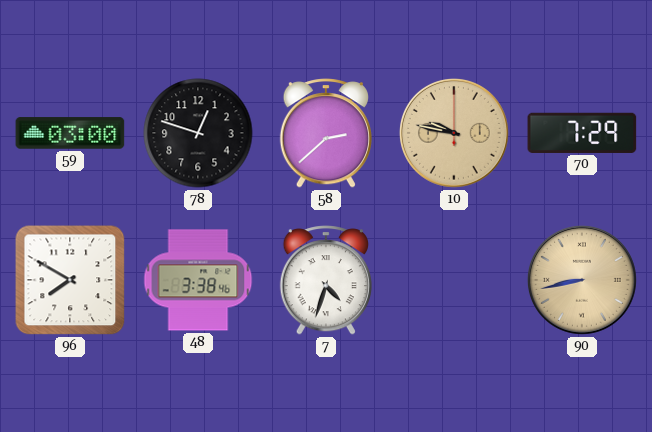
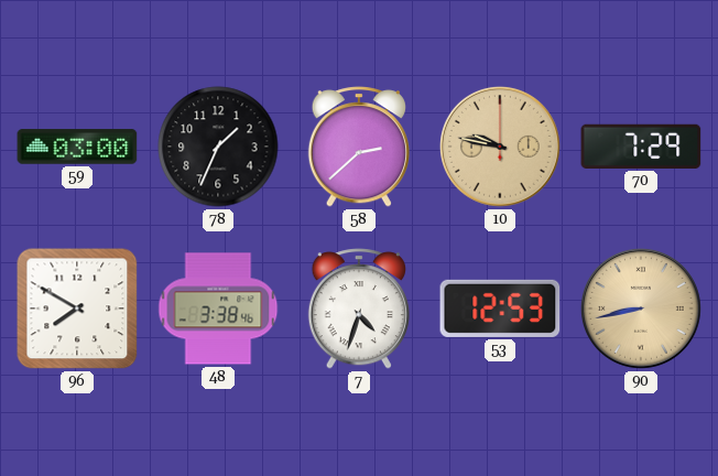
78: 12:48 -> 1:34
53: none -> 12:53
